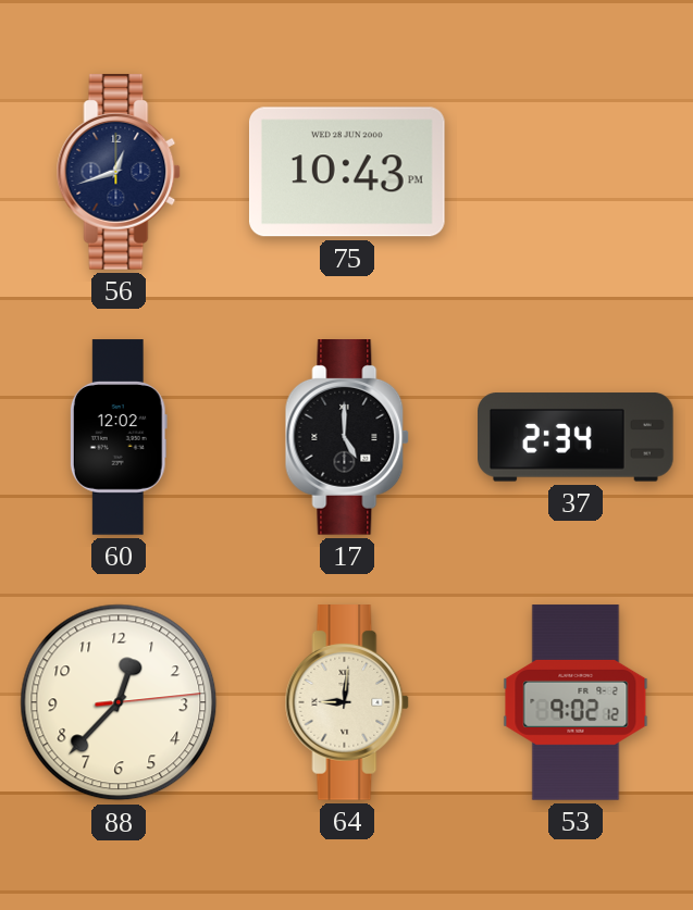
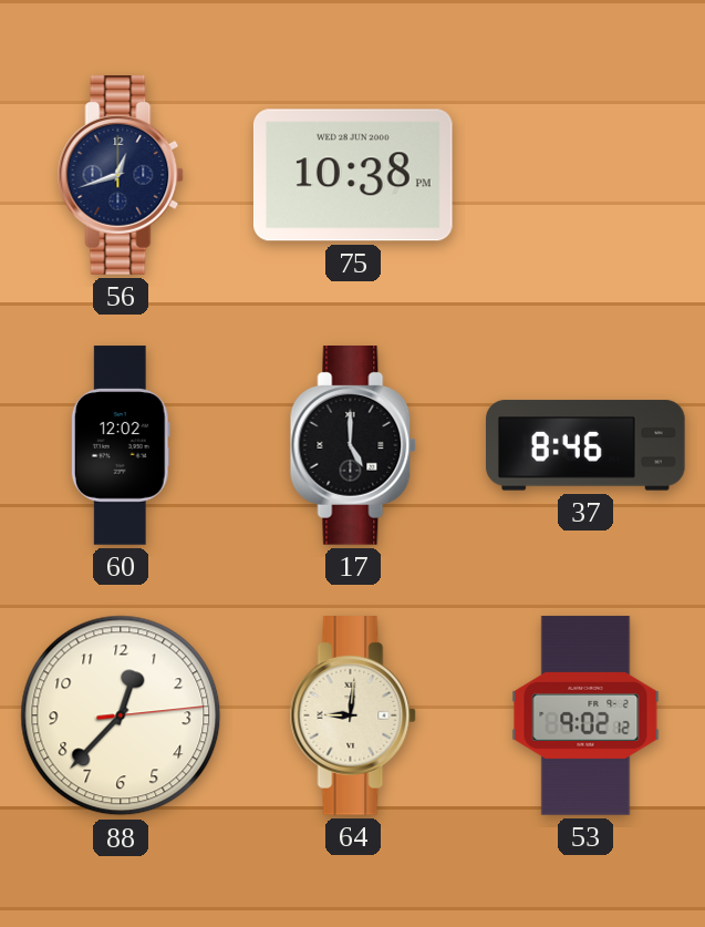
75: 10:43 -> 10:38
37: 2:34 -> 8:46
